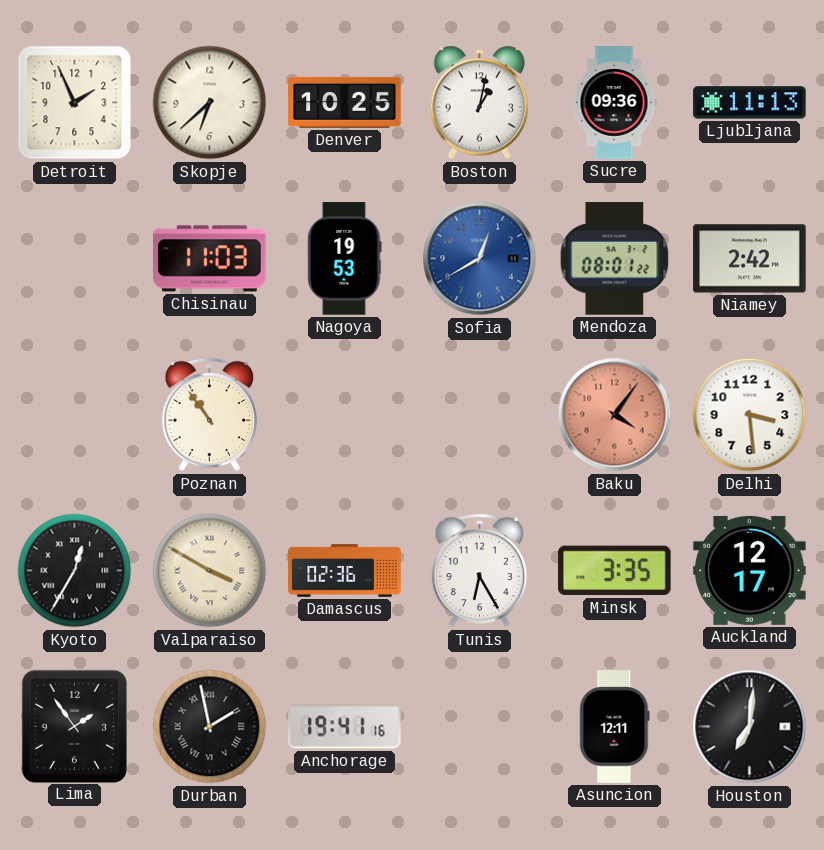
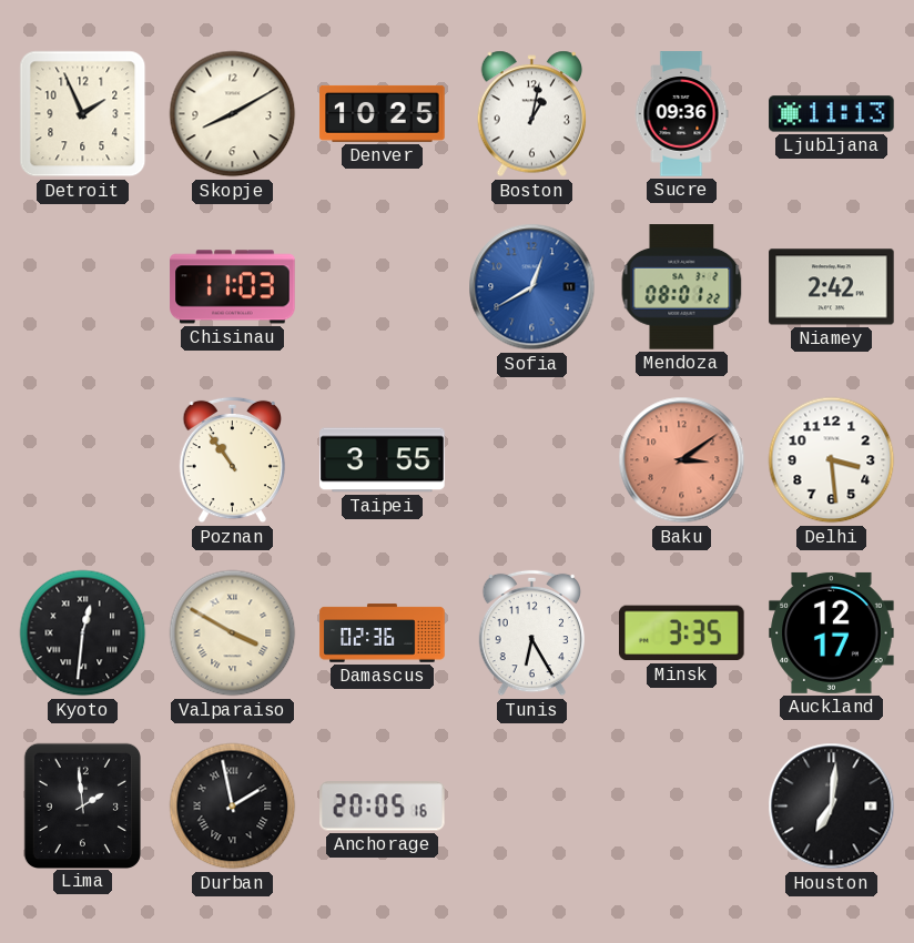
Skopje: 6:38 -> 8:10
Nagoya: 19:53 -> none
Taipei: none -> 3:55
Baku: 4:06 -> 3:09
Kyoto: 12:35 -> 12:31
Lima: 1:54 -> 1:59
Anchorage: 19:41 -> 20:05
Asuncion: 12:11 -> none
